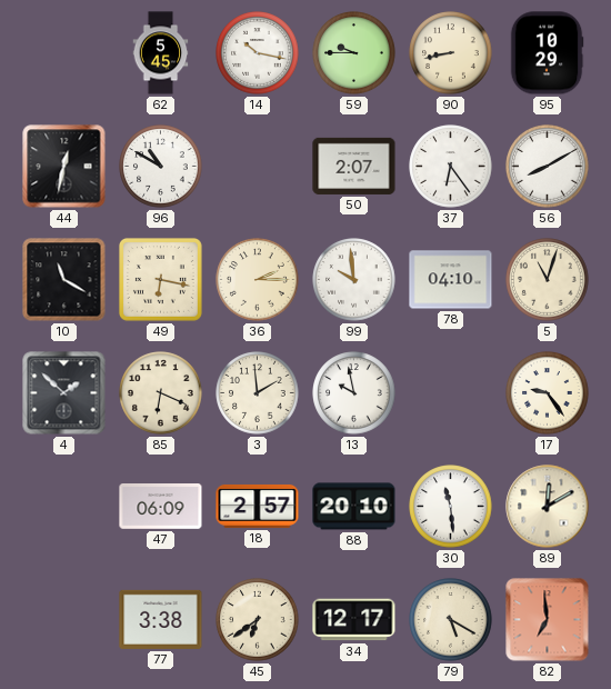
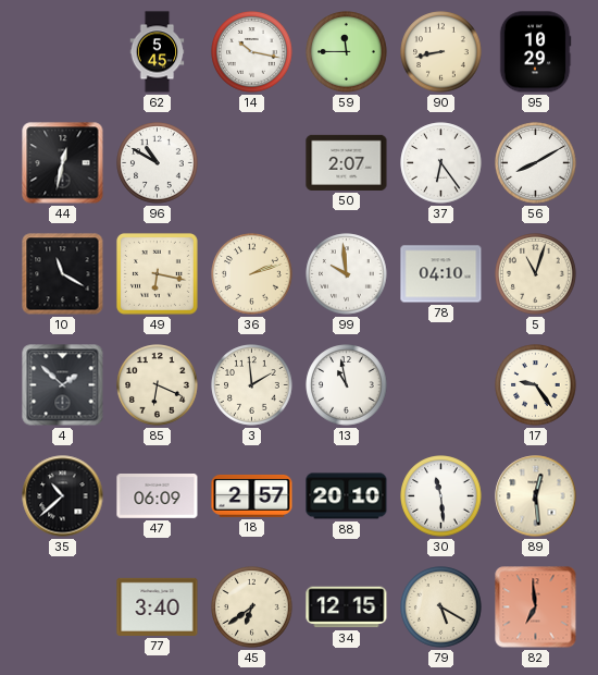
59: 9:45 -> 11:45
36: 2:15 -> 2:12
13: 9:58 -> 10:58
35: none -> 10:38
89: 12:10 -> 12:29
77: 3:38 -> 3:40
34: 12:17 -> 12:15
